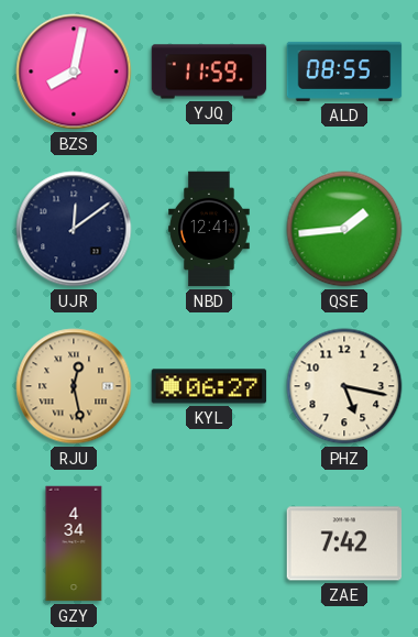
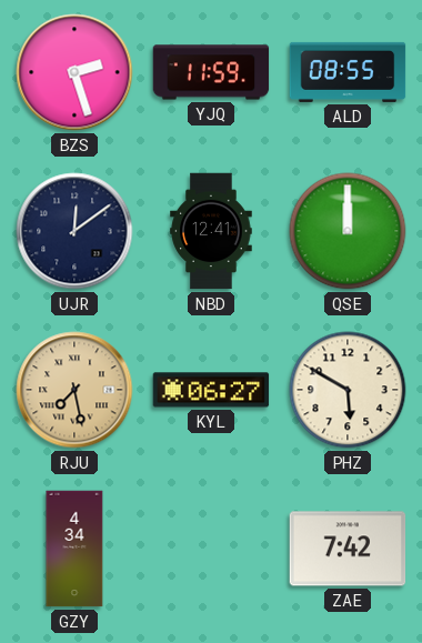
BZS: 8:02 -> 2:27
QSE: 1:44 -> 12:00
RJU: 12:28 -> 7:28
PHZ: 5:17 -> 5:50
